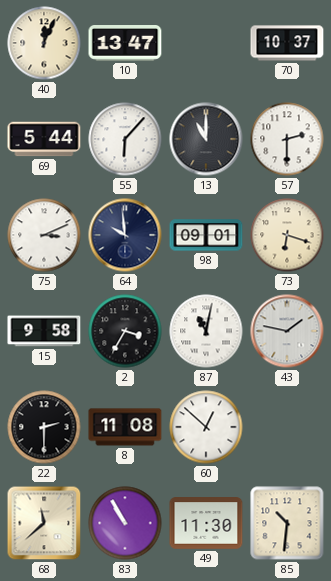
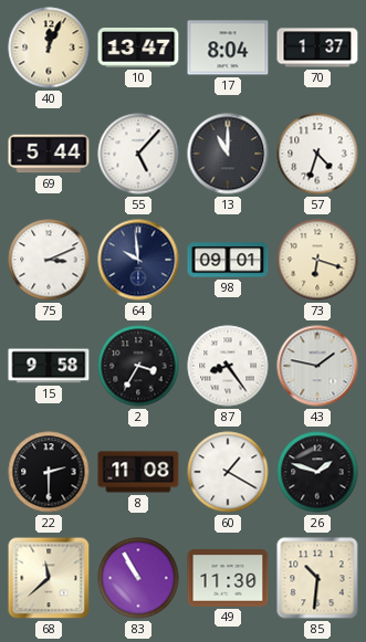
17: none -> 8:04
70: 10:37 -> 1:37
55: 6:07 -> 5:07
57: 2:30 -> 4:33
87: 11:02 -> 8:24
60: 12:52 -> 1:20
26: none -> 1:48
